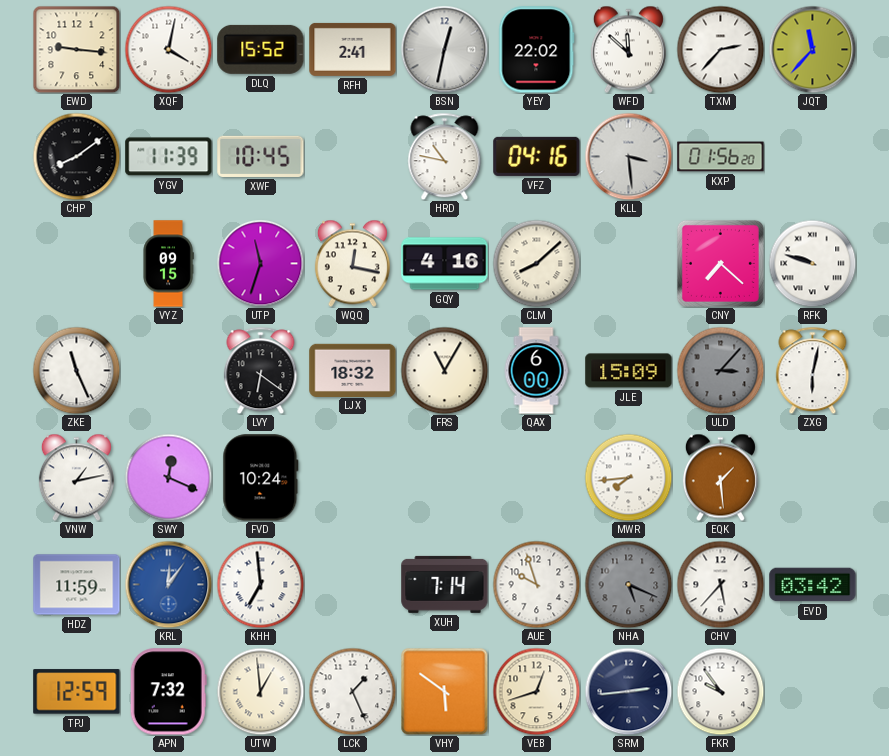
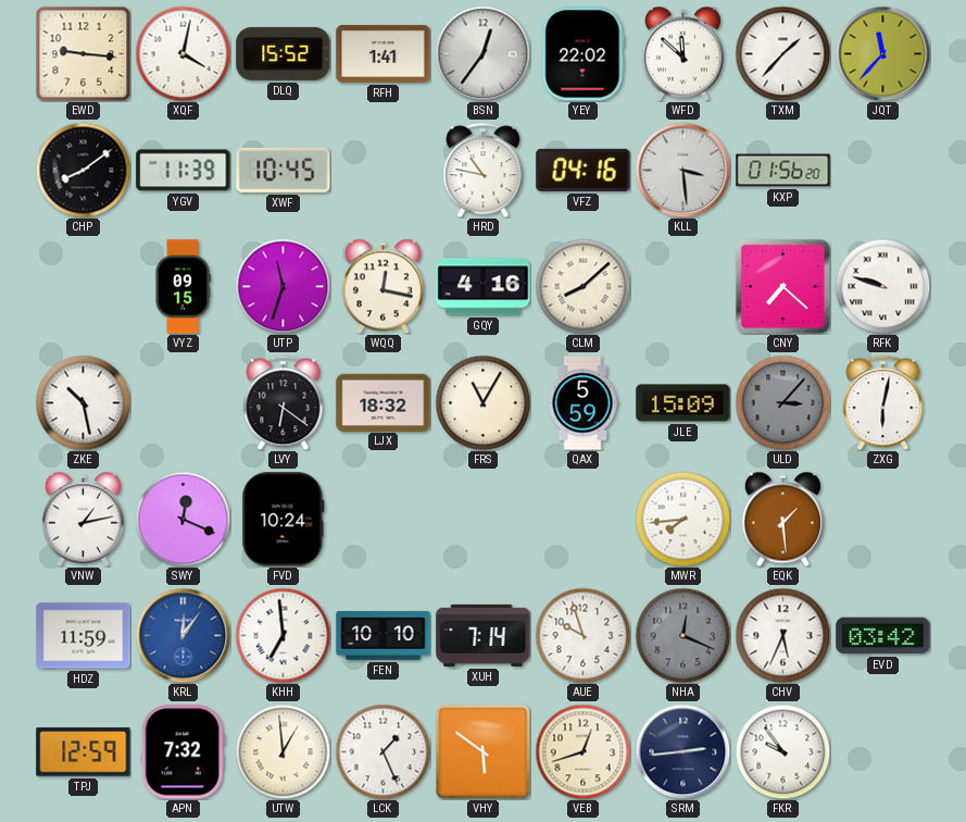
RFH: 2:41 -> 1:41
BSN: 12:32 -> 12:36
TXM: 2:37 -> 1:37
ZKE: 11:26 -> 10:28
QAX: 6:00 -> 5:59
FEN: none -> 10:10
NHA: 5:19 -> 12:19
CHV: 5:37 -> 5:34
